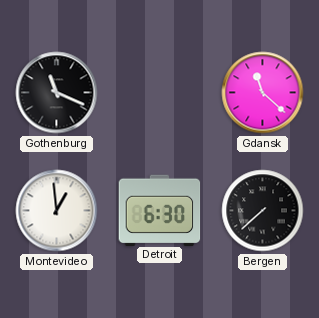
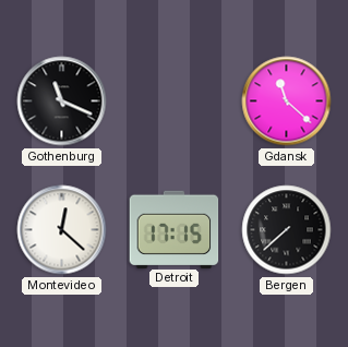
Montevideo: 12:59 -> 12:22
Detroit: 6:30 -> 17:15
